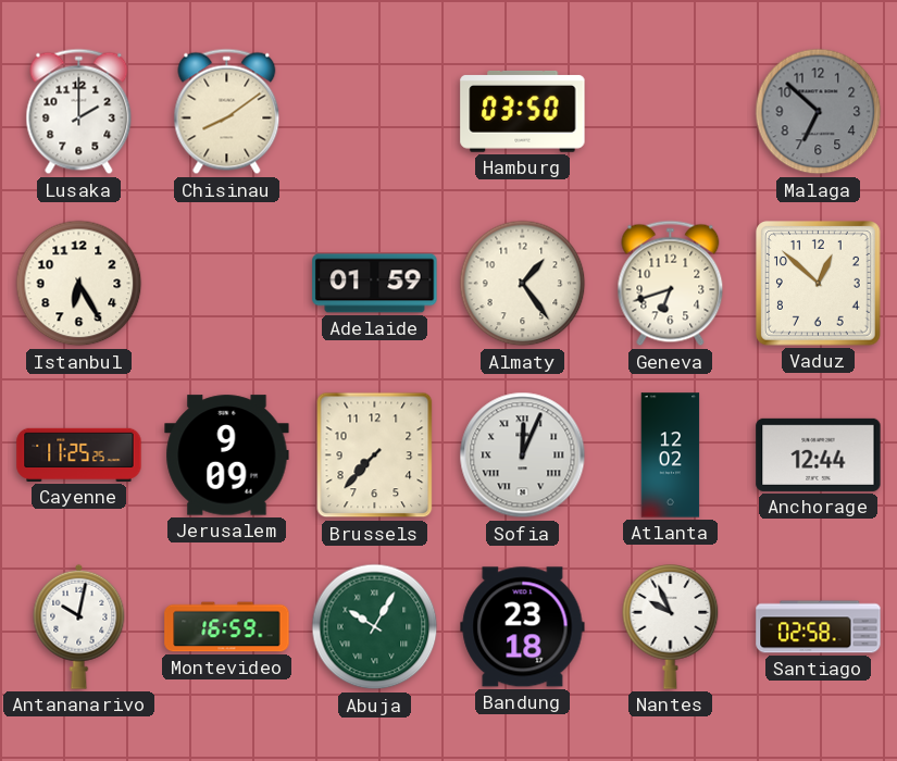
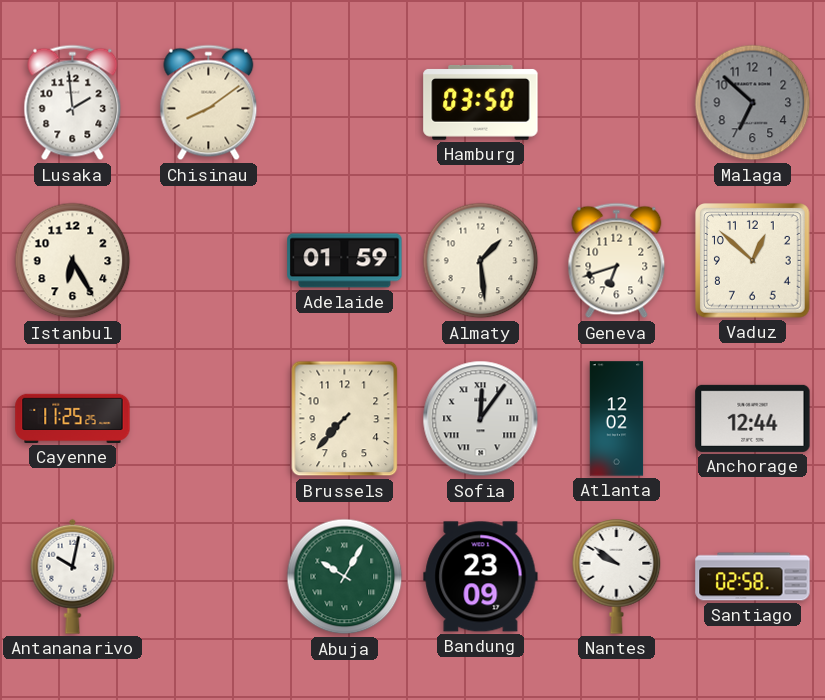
Lusaka: 2:00 -> 1:59
Almaty: 1:24 -> 1:29
Jerusalem: 9:09 -> none
Sofia: 12:04 -> 12:06
Montevideo: 16:59 -> none
Bandung: 23:18 -> 23:09
Nantes: 9:56 -> 9:51
